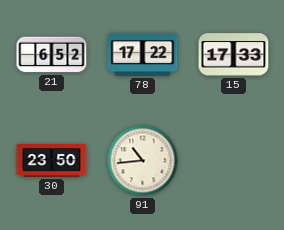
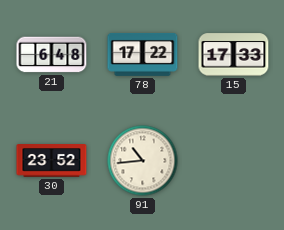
21: 6:52 -> 6:48
30: 23:50 -> 23:52
